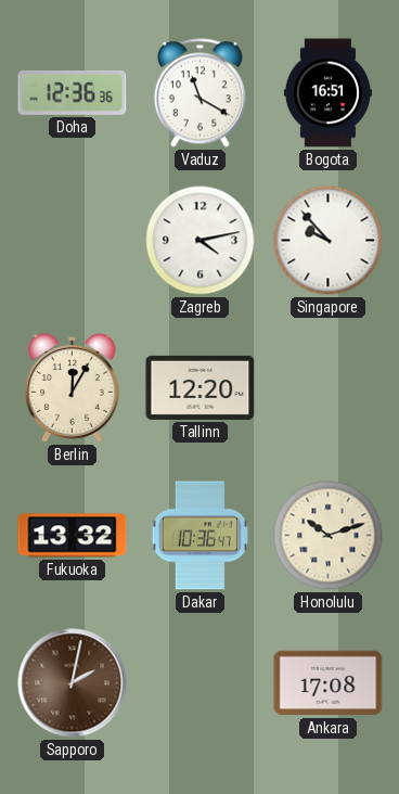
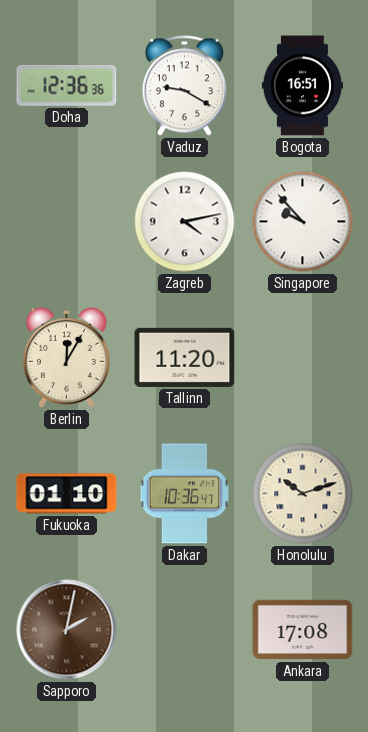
Vaduz: 11:20 -> 9:20
Tallinn: 12:20 -> 11:20
Fukuoka: 13:32 -> 01:10
